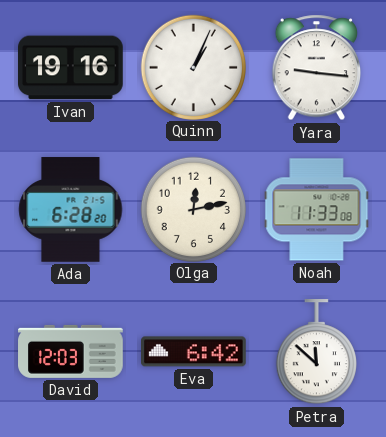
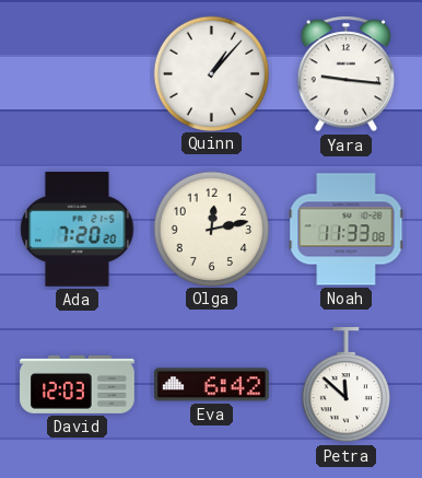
Ivan: 19:16 -> none
Quinn: 1:04 -> 1:07
Ada: 6:28 -> 7:20
